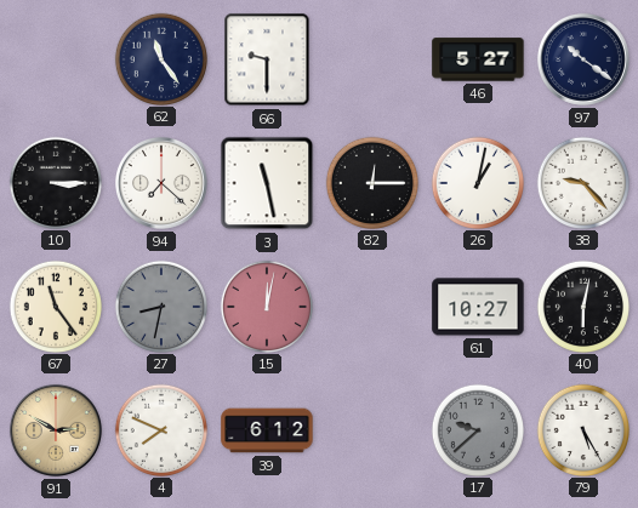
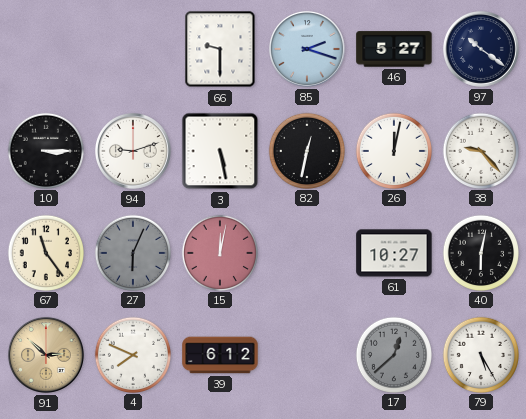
62: 11:24 -> none
85: none -> 2:18
94: 7:22 -> 9:12
3: 11:28 -> 5:28
82: 12:15 -> 12:32
26: 1:02 -> 12:02
27: 8:32 -> 6:04
91: 2:50 -> 2:52
17: 9:38 -> 12:38
